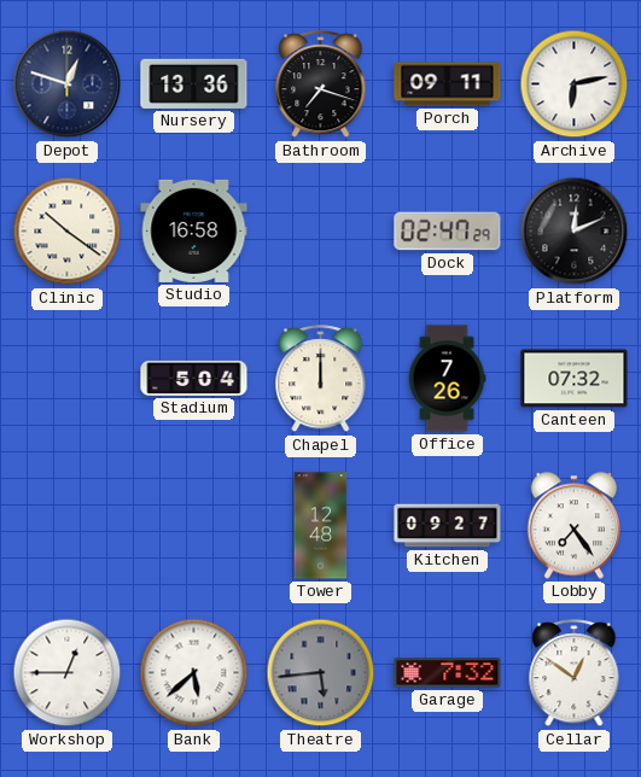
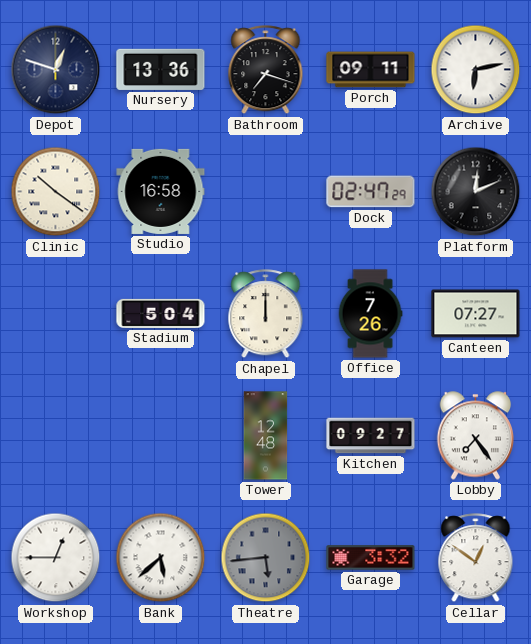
Canteen: 07:32 -> 07:27
Garage: 7:32 -> 3:32
